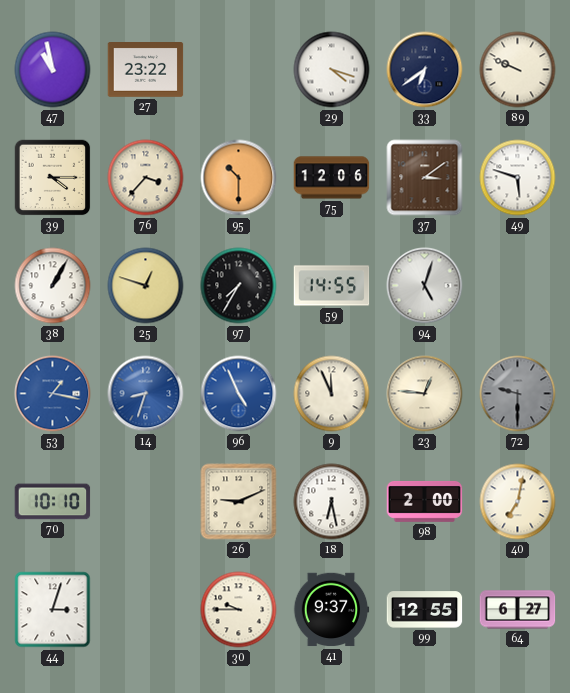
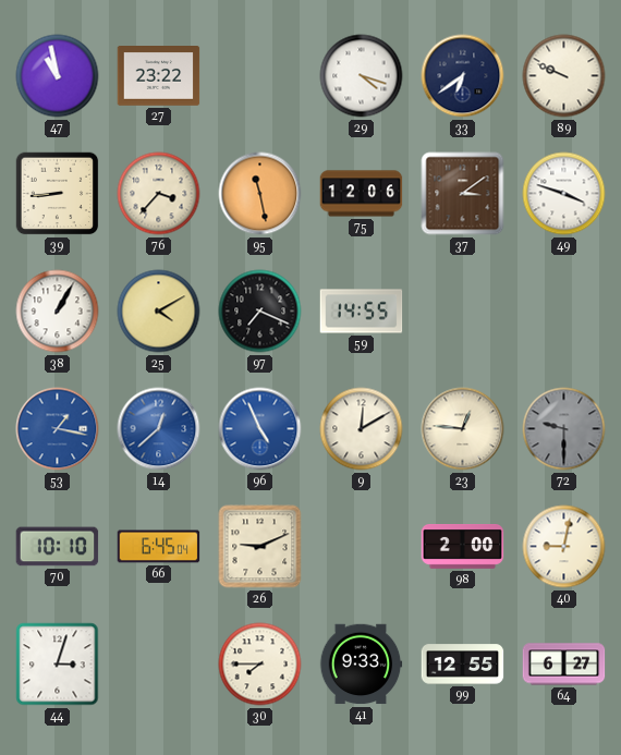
39: 4:15 -> 8:44
95: 10:30 -> 11:28
49: 5:48 -> 3:48
25: 12:48 -> 4:10
97: 7:35 -> 7:19
94: 5:03 -> none
14: 8:33 -> 12:38
9: 11:56 -> 12:10
66: none -> 6:45
18: 6:28 -> none
40: 7:02 -> 9:02
30: 9:45 -> 7:45
41: 9:37 -> 9:33
